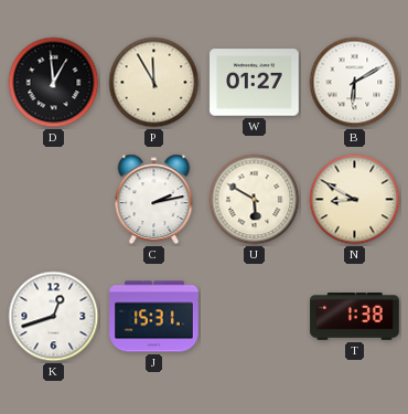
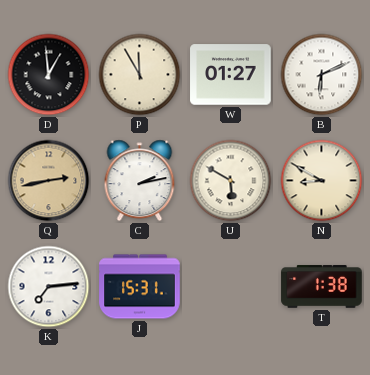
B: 6:10 -> 6:11
Q: none -> 2:43
K: 12:42 -> 7:14
